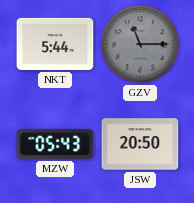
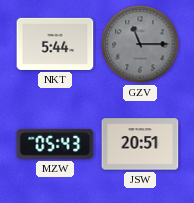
JSW: 20:50 -> 20:51
